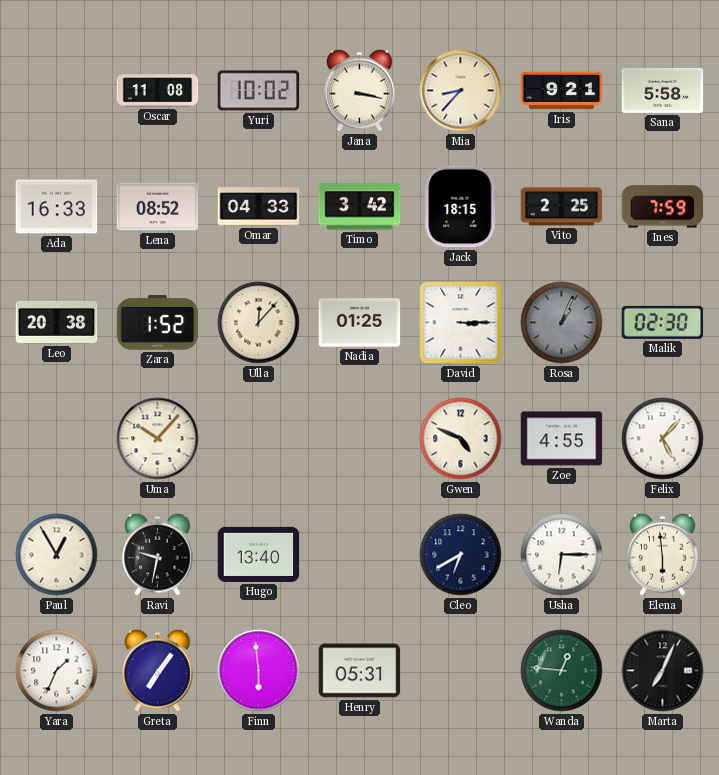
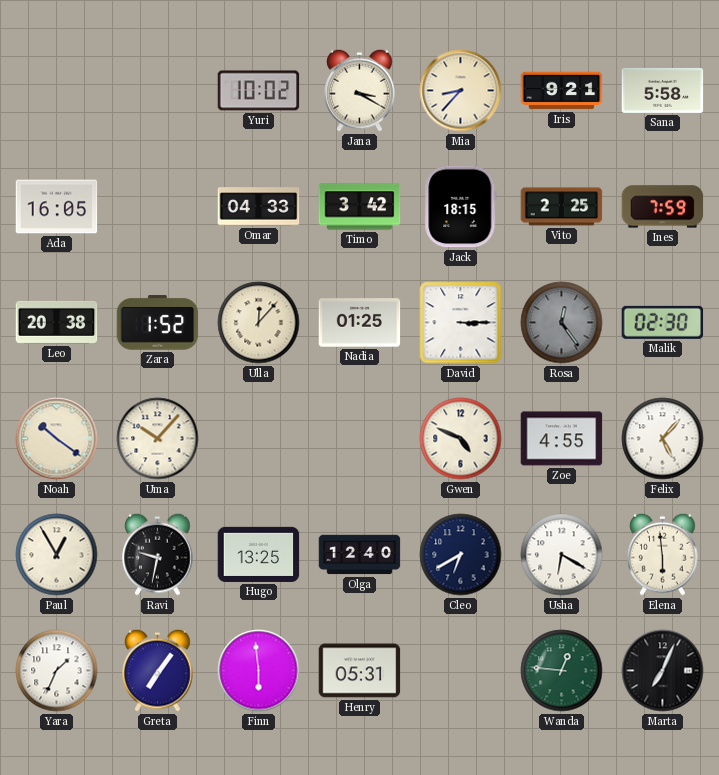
Oscar: 11:08 -> none
Jana: 3:17 -> 3:20
Ada: 16:33 -> 16:05
Lena: 08:52 -> none
Rosa: 1:04 -> 12:24
Noah: none -> 10:21
Hugo: 13:40 -> 13:25
Olga: none -> 12:40
Usha: 6:15 -> 6:20
